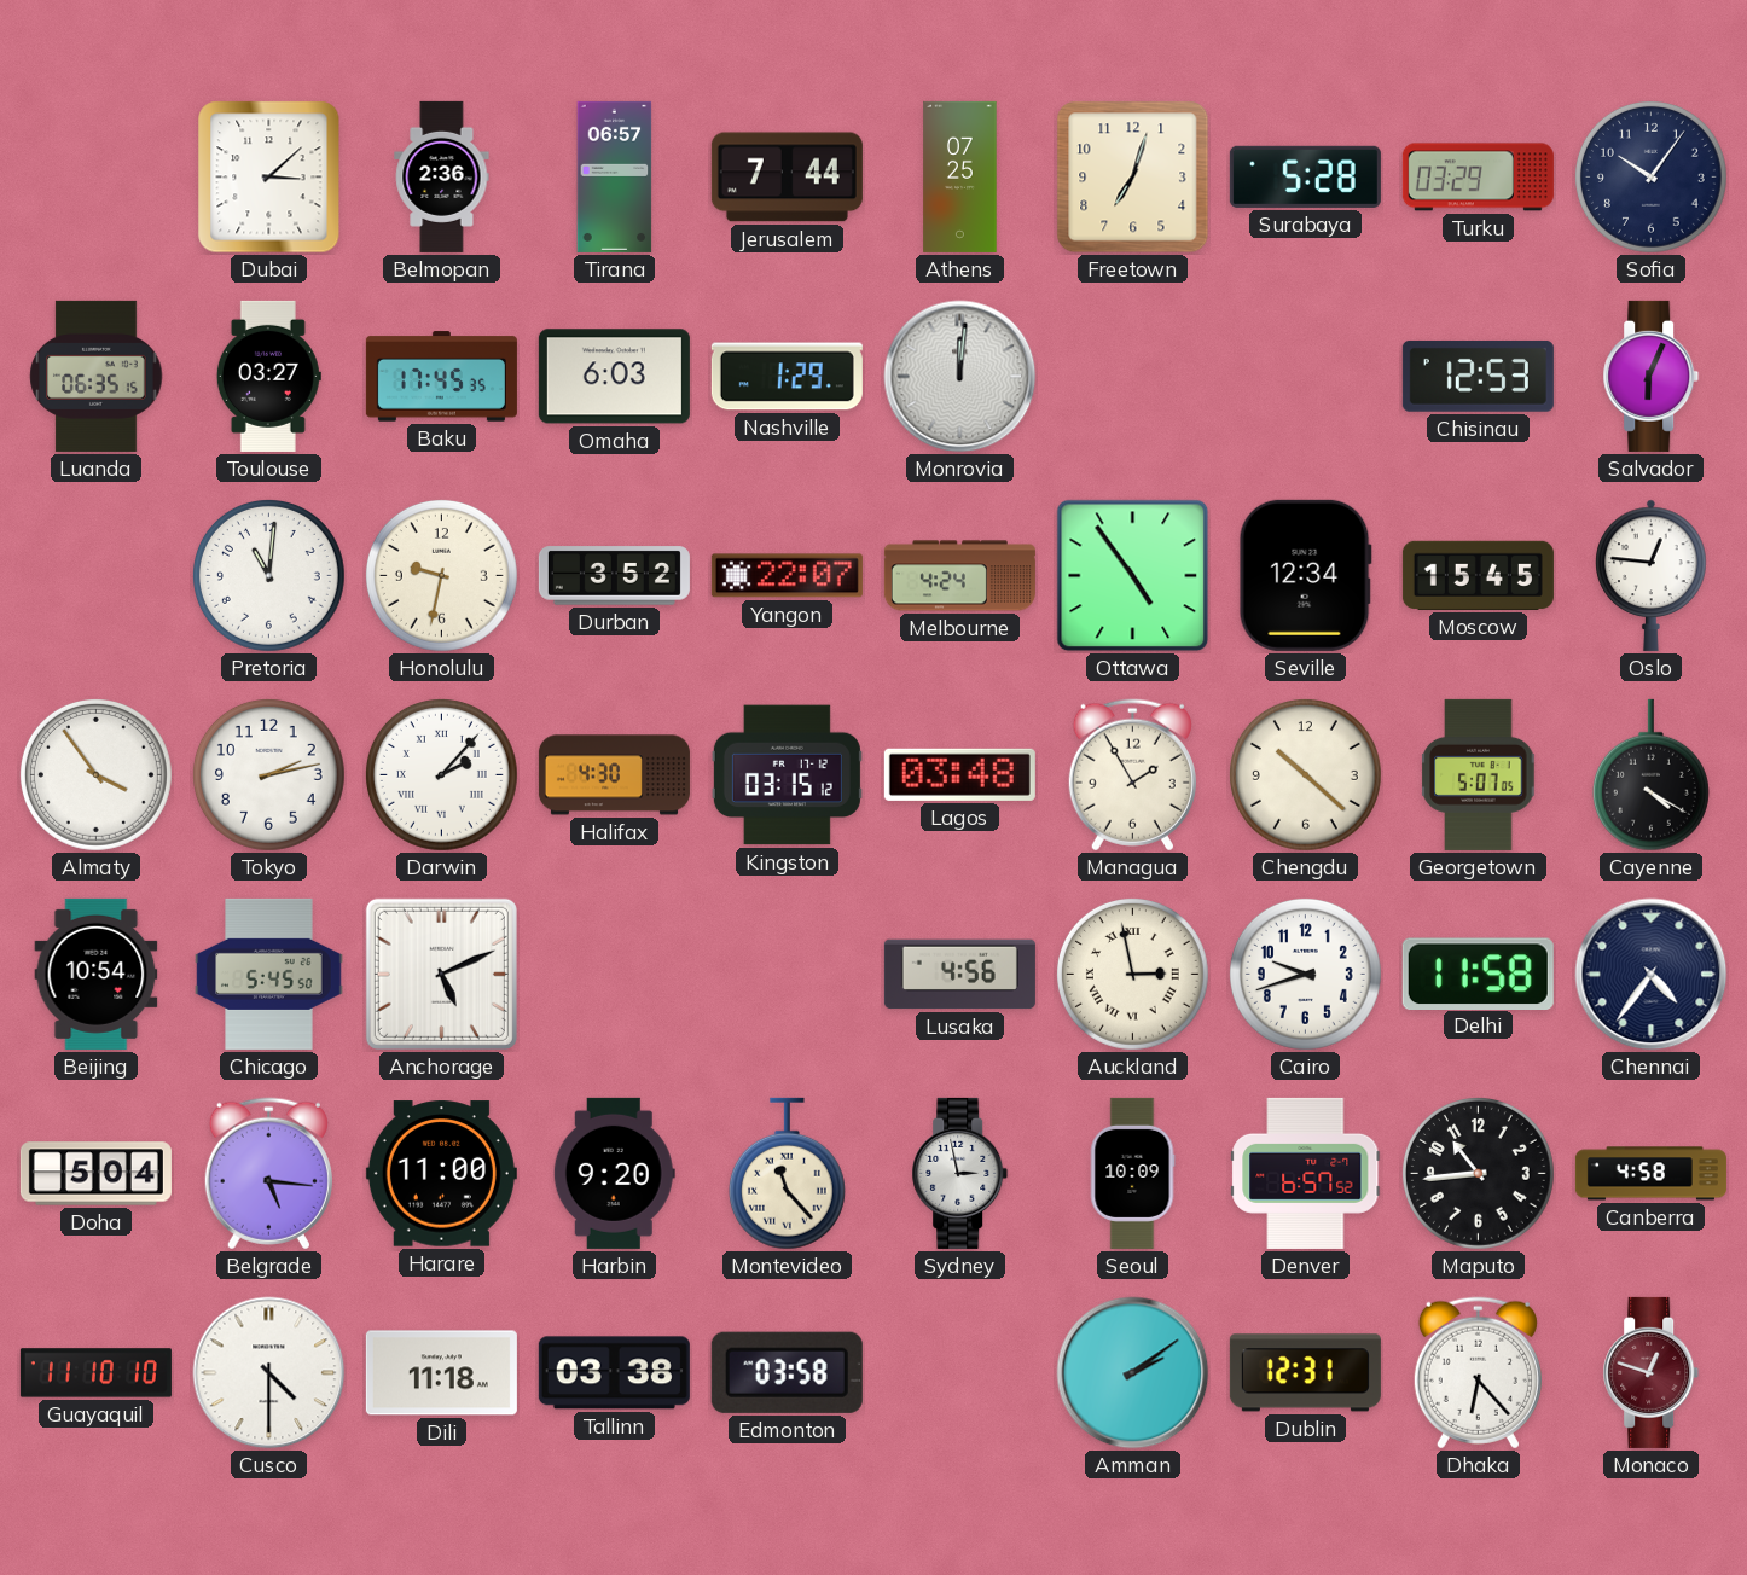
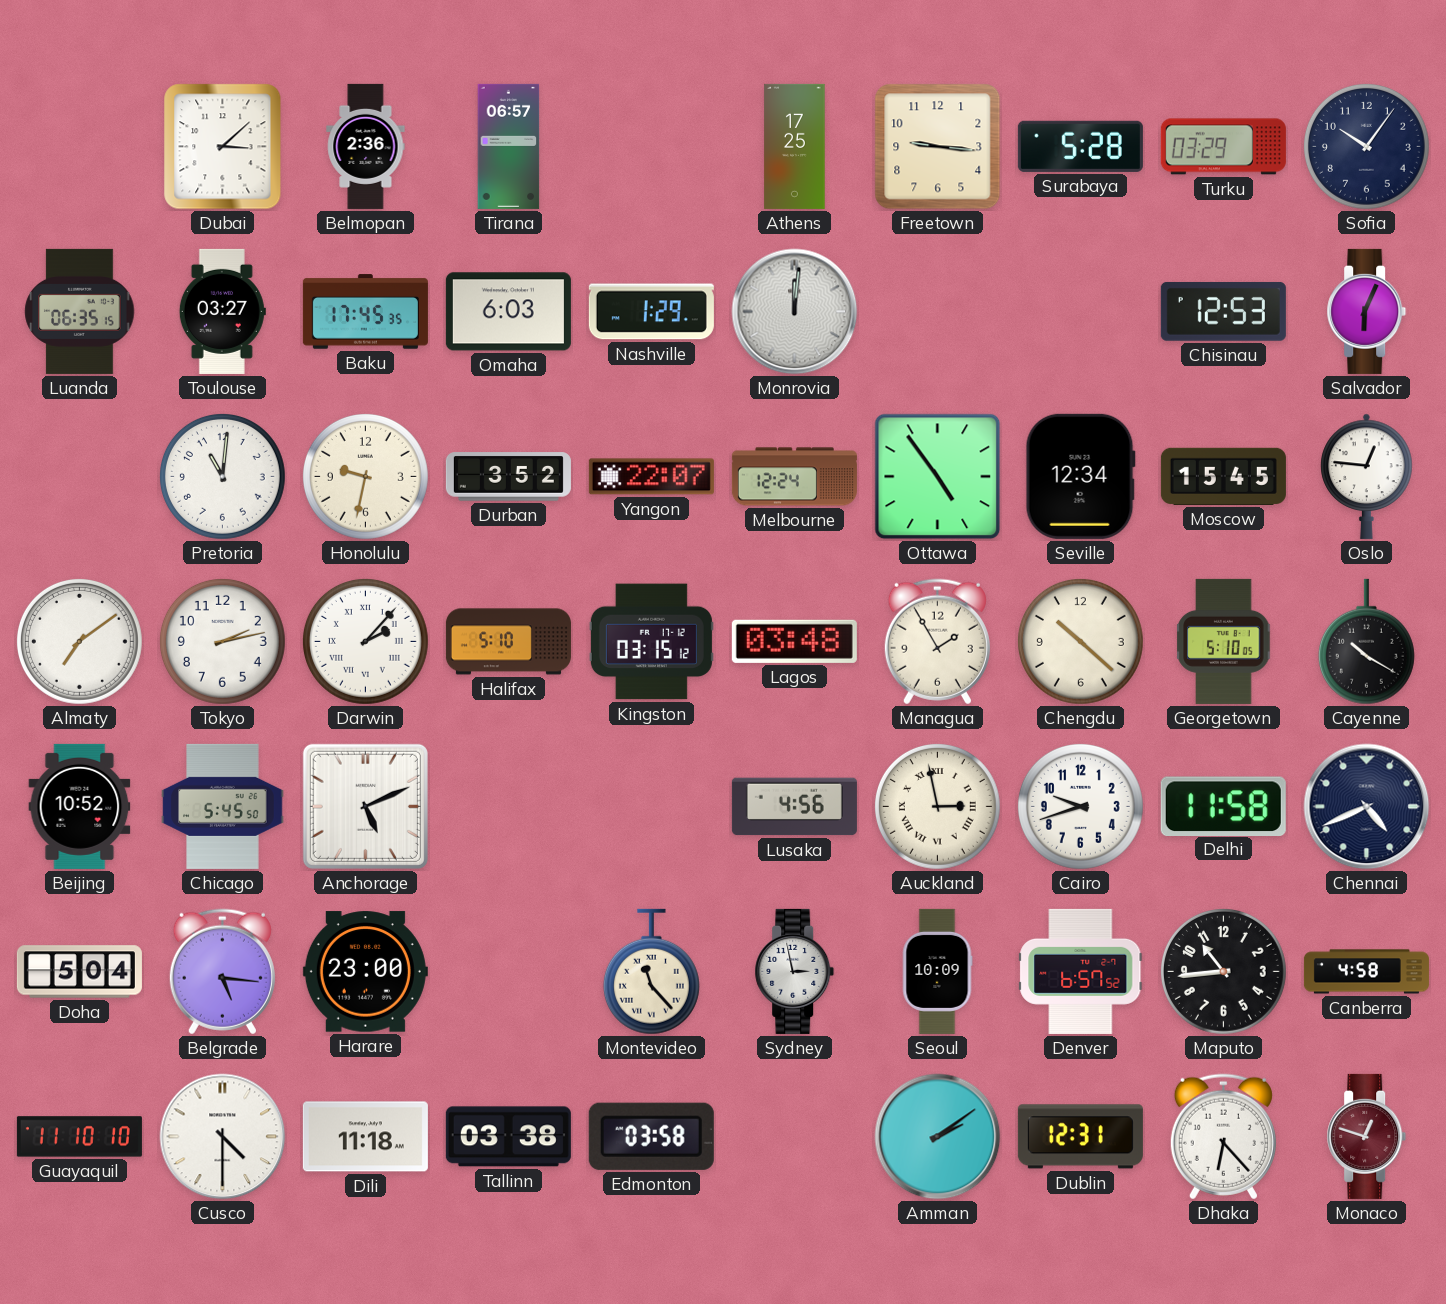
Jerusalem: 7:44 -> none
Athens: 07:25 -> 17:25
Freetown: 7:03 -> 9:16
Melbourne: 4:24 -> 12:24
Almaty: 3:54 -> 7:09
Halifax: 4:30 -> 5:10
Georgetown: 5:07 -> 5:10
Cayenne: 4:20 -> 10:20
Beijing: 10:54 -> 10:52
Chennai: 4:36 -> 4:41
Harare: 11:00 -> 23:00
Harbin: 9:20 -> none
